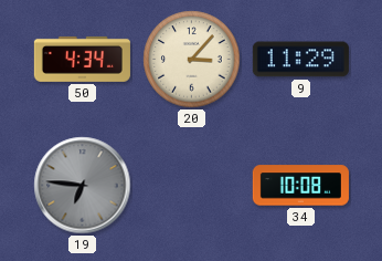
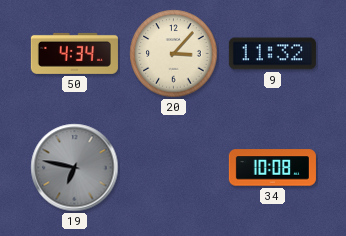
9: 11:29 -> 11:32
19: 6:46 -> 6:47
